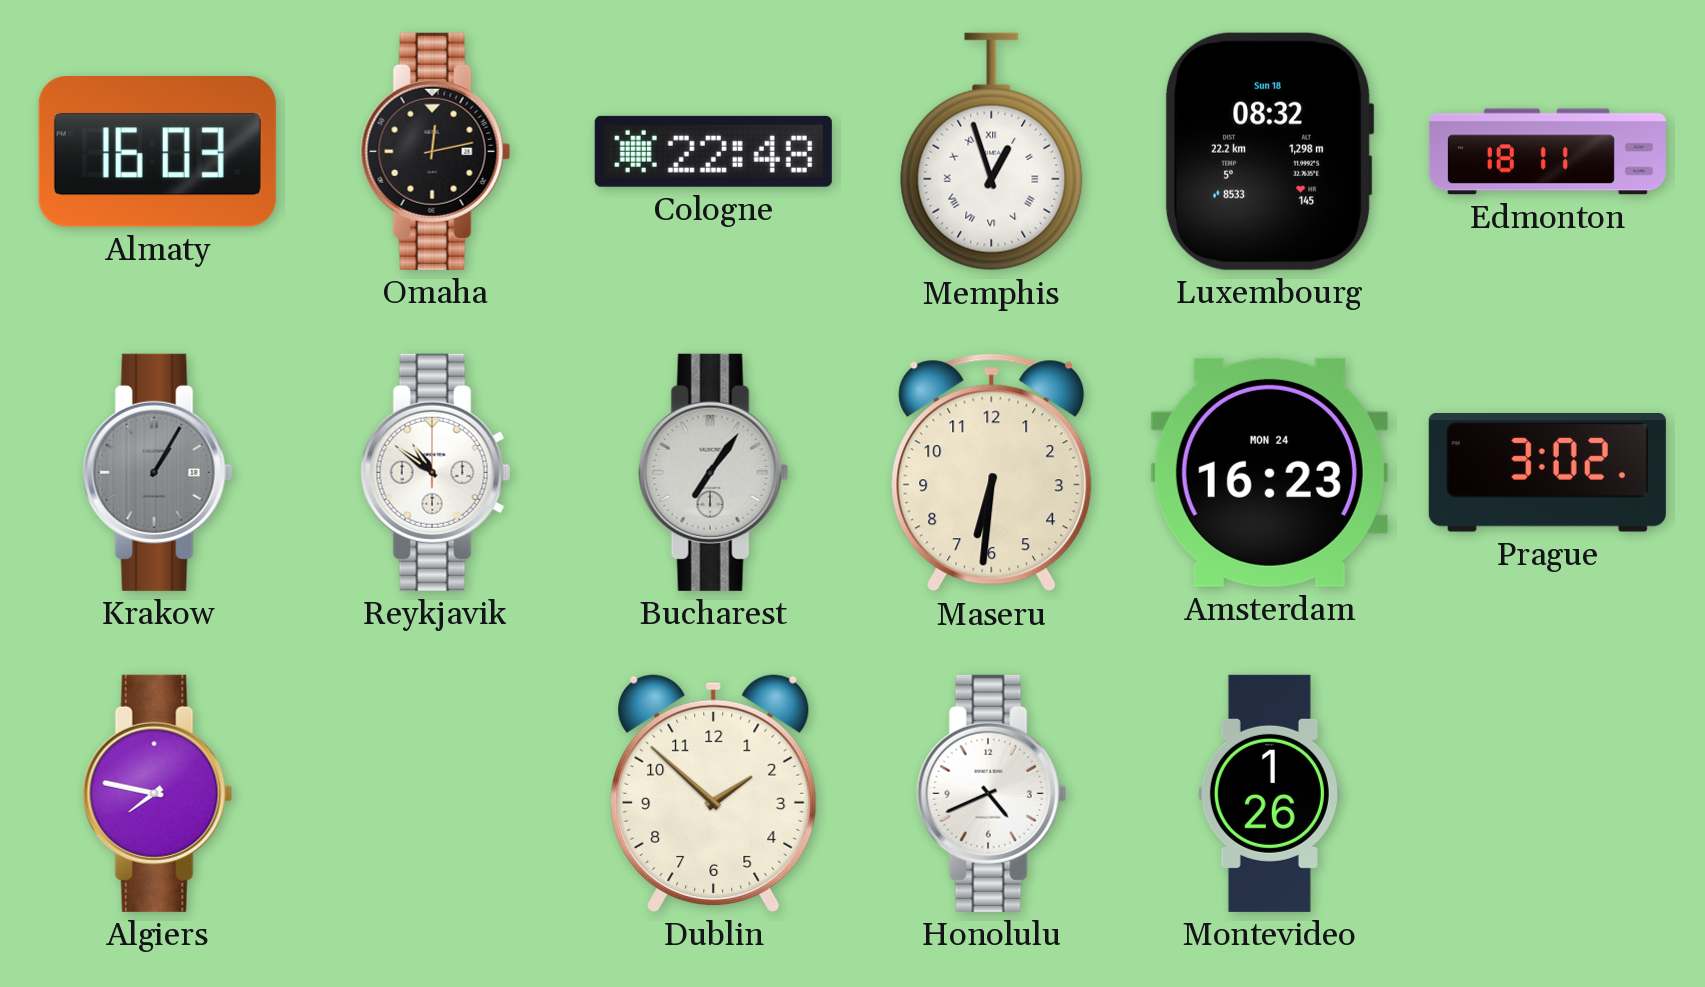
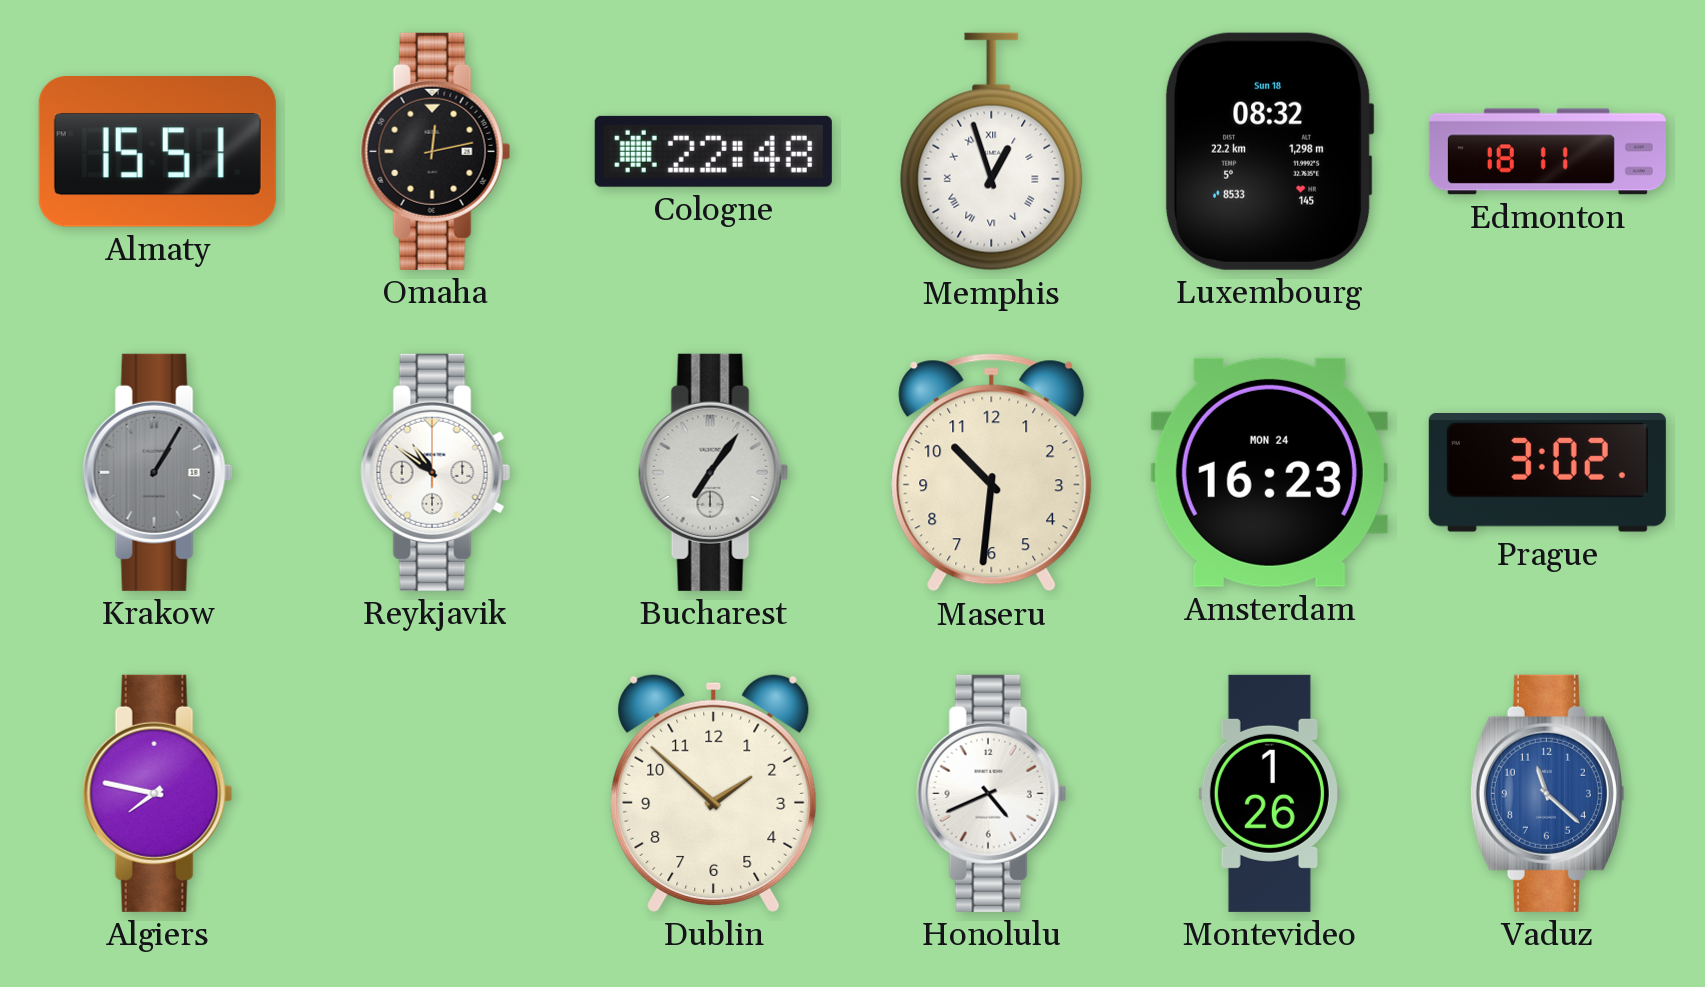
Almaty: 16:03 -> 15:51
Maseru: 6:31 -> 10:31
Vaduz: none -> 11:22
